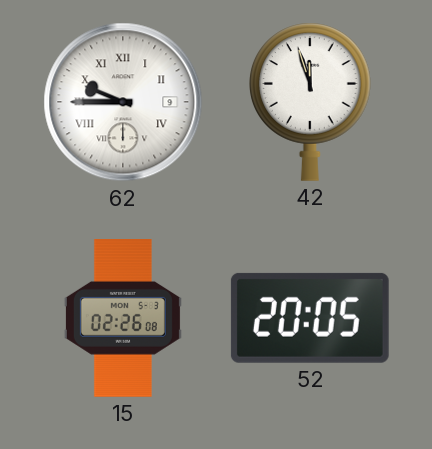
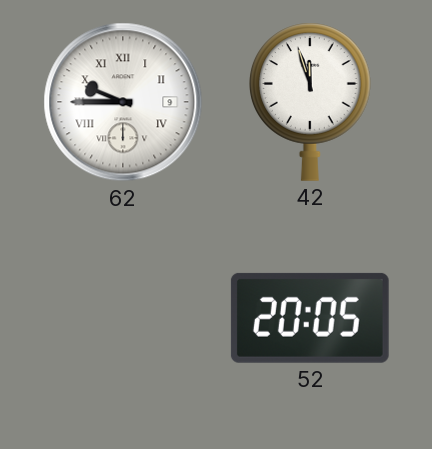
15: 02:26 -> none
